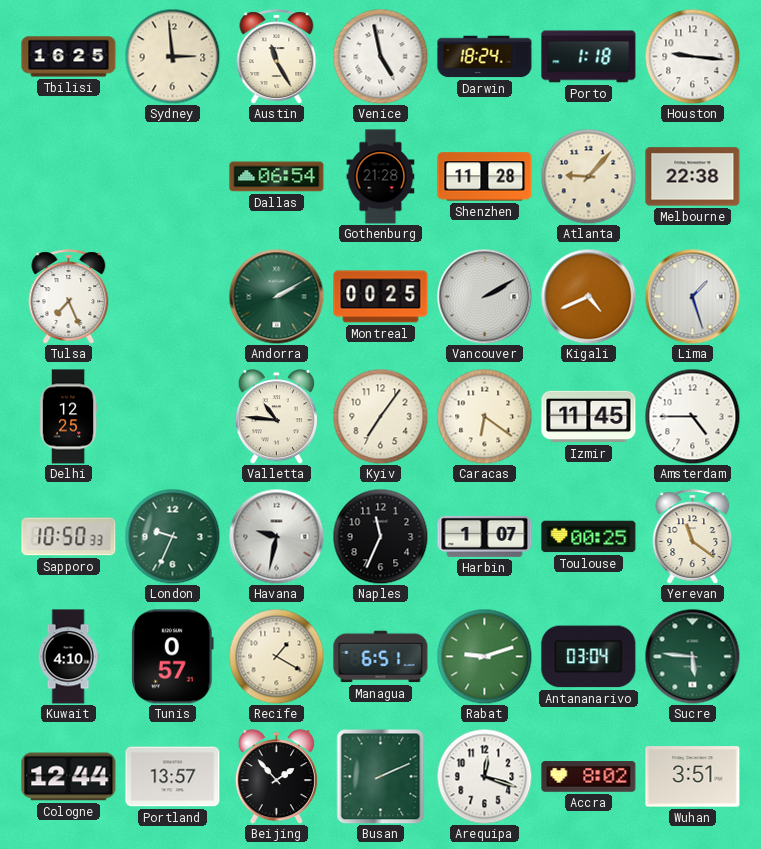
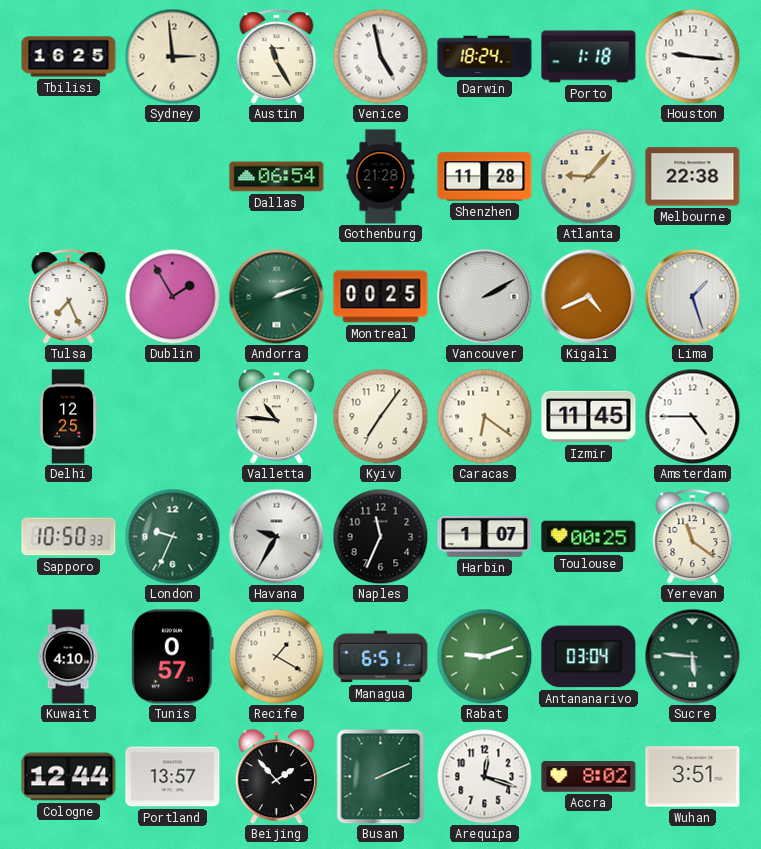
Dublin: none -> 1:55
Andorra: 2:10 -> 2:12
Havana: 9:32 -> 9:35
